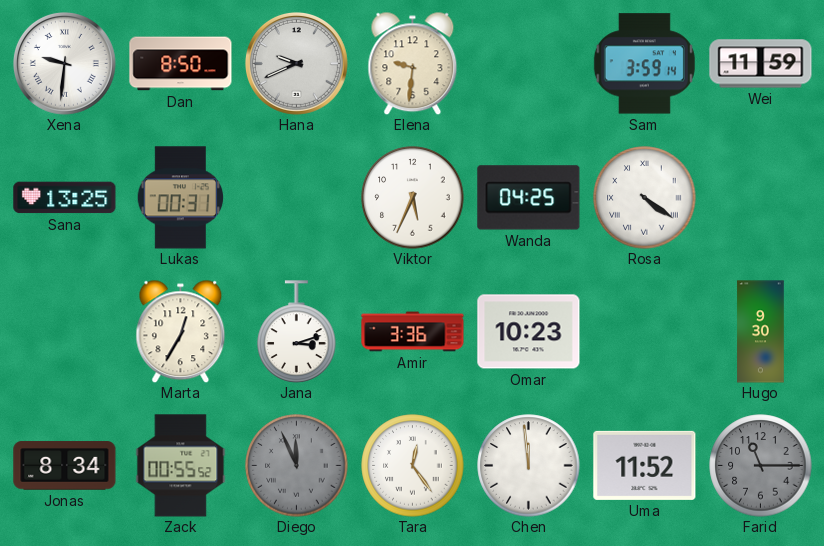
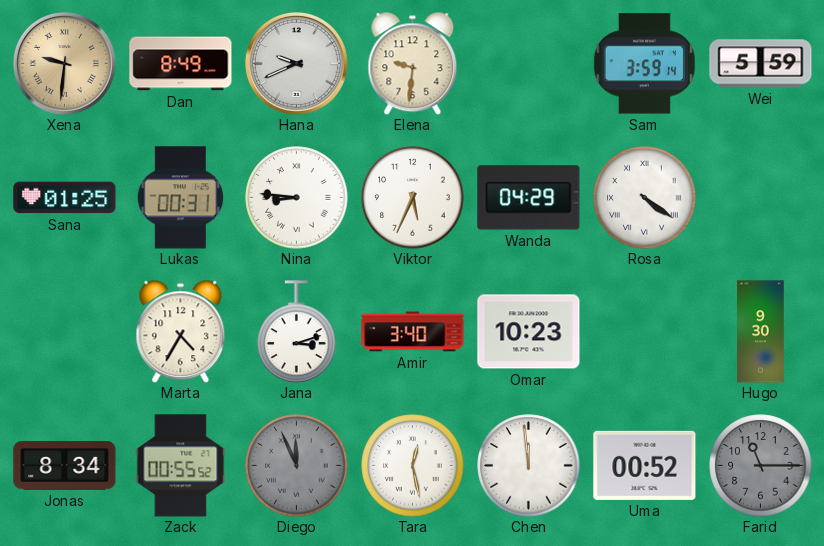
Xena dial: white -> champagne
Dan: 8:50 -> 8:49
Wei: 11:59 -> 5:59
Sana: 13:25 -> 01:25
Nina: none -> 8:46
Wanda: 04:25 -> 04:29
Marta: 12:35 -> 4:35
Amir: 3:36 -> 3:40
Tara: 12:24 -> 12:28
Uma: 11:52 -> 00:52
